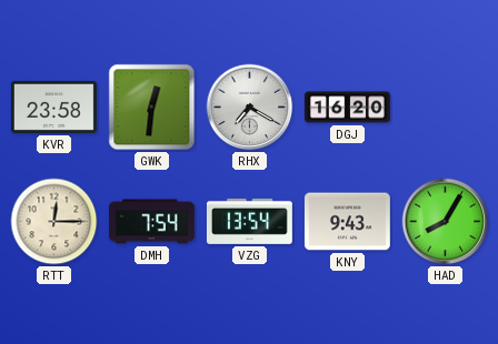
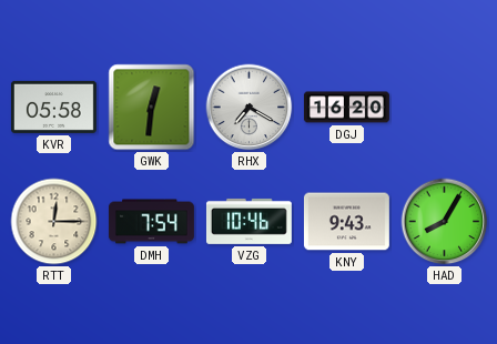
KVR: 23:58 -> 05:58
VZG: 13:54 -> 10:46
